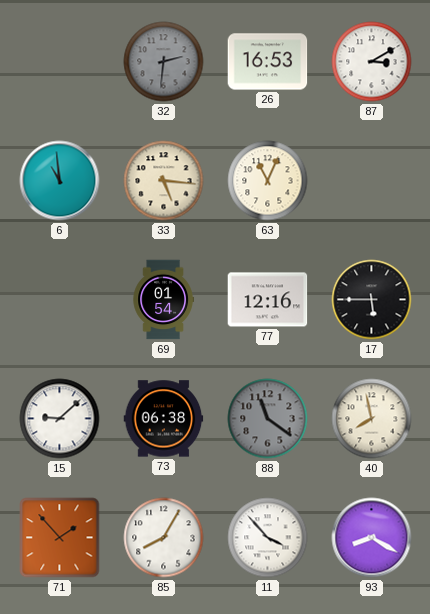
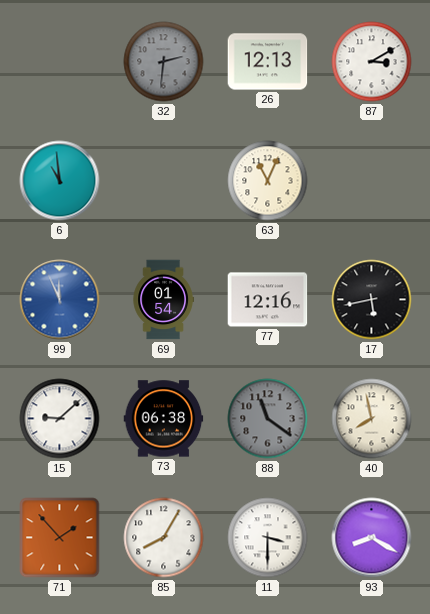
26: 16:53 -> 12:13
33: 5:16 -> none
99: none -> 11:56
17: 5:45 -> 5:43
11: 3:53 -> 3:30
